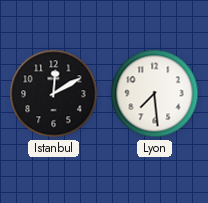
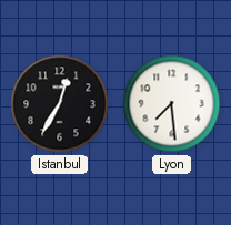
Istanbul: 12:10 -> 12:35
